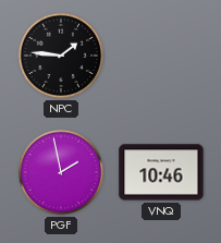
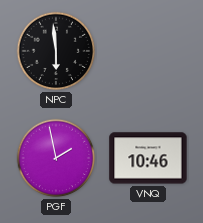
NPC: 1:46 -> 5:59
